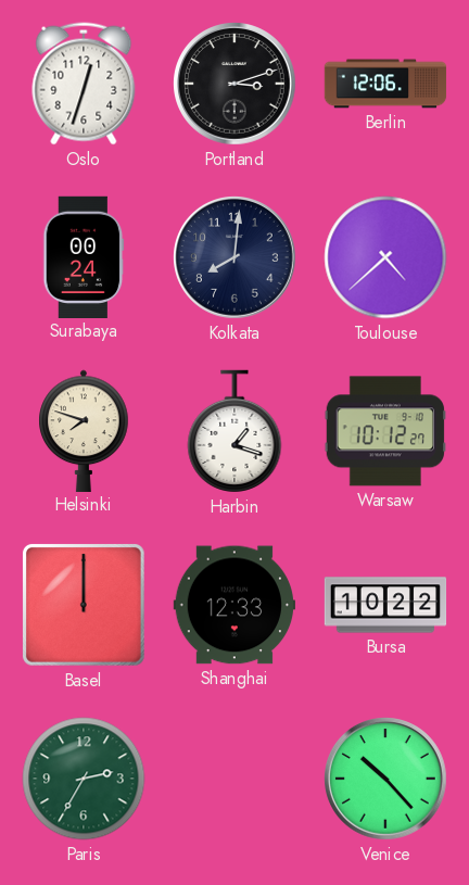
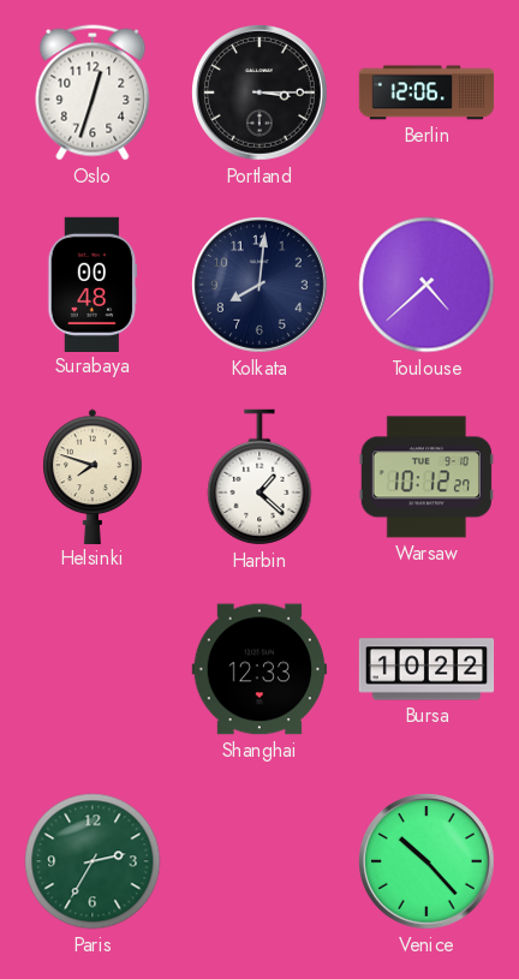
Portland: 3:12 -> 3:15
Surabaya: 00:24 -> 00:48
Harbin: 1:18 -> 1:22
Basel: 12:00 -> none
